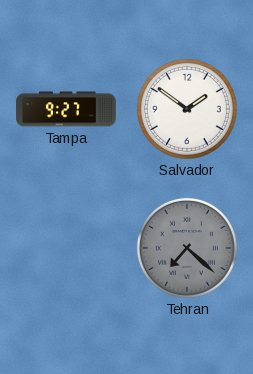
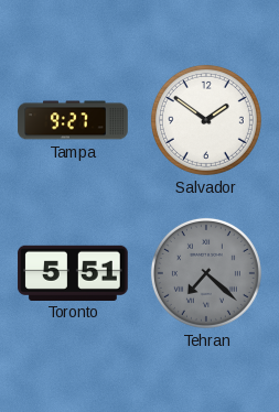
Toronto: none -> 5:51
